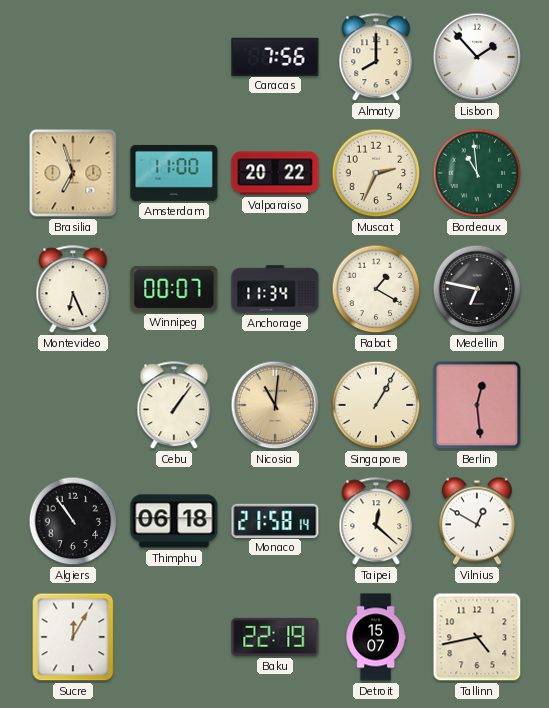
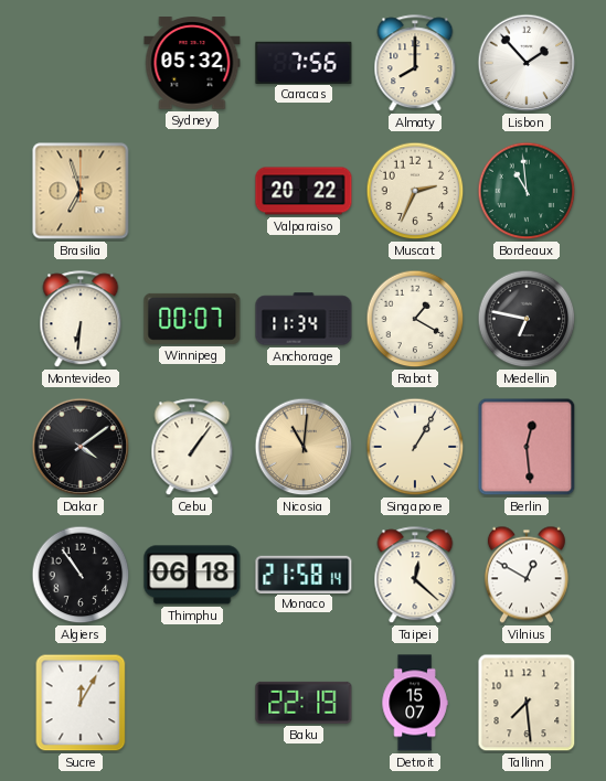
Sydney: none -> 05:32
Amsterdam: 11:00 -> none
Montevideo: 6:26 -> 6:31
Dakar: none -> 4:09
Tallinn: 4:43 -> 7:29
